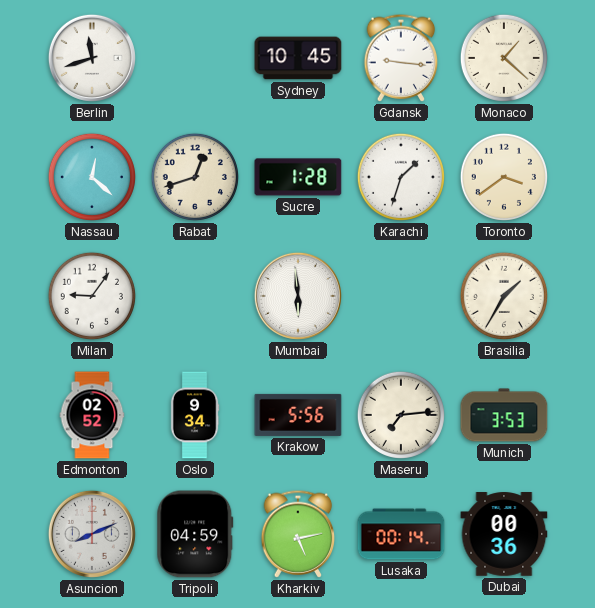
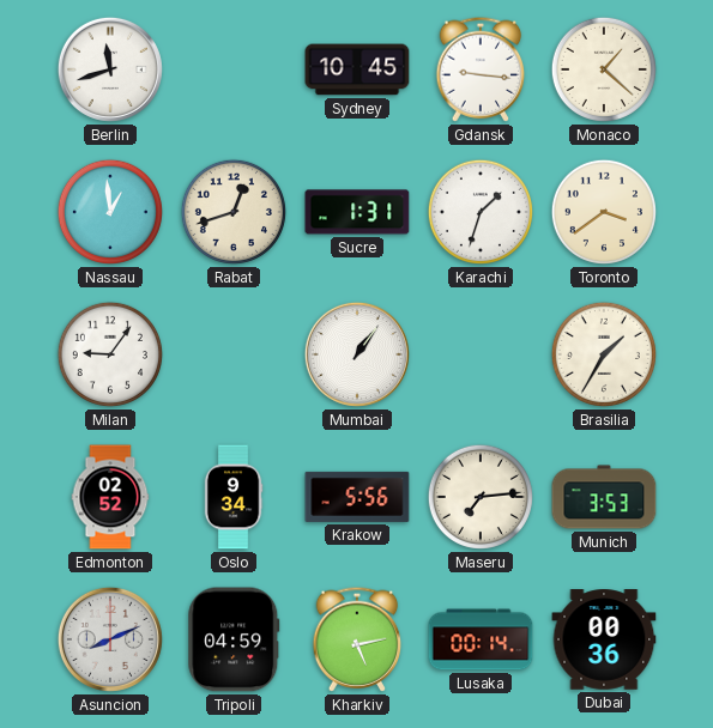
Nassau: 12:22 -> 12:59
Sucre: 1:28 -> 1:31
Mumbai: 5:59 -> 1:06
